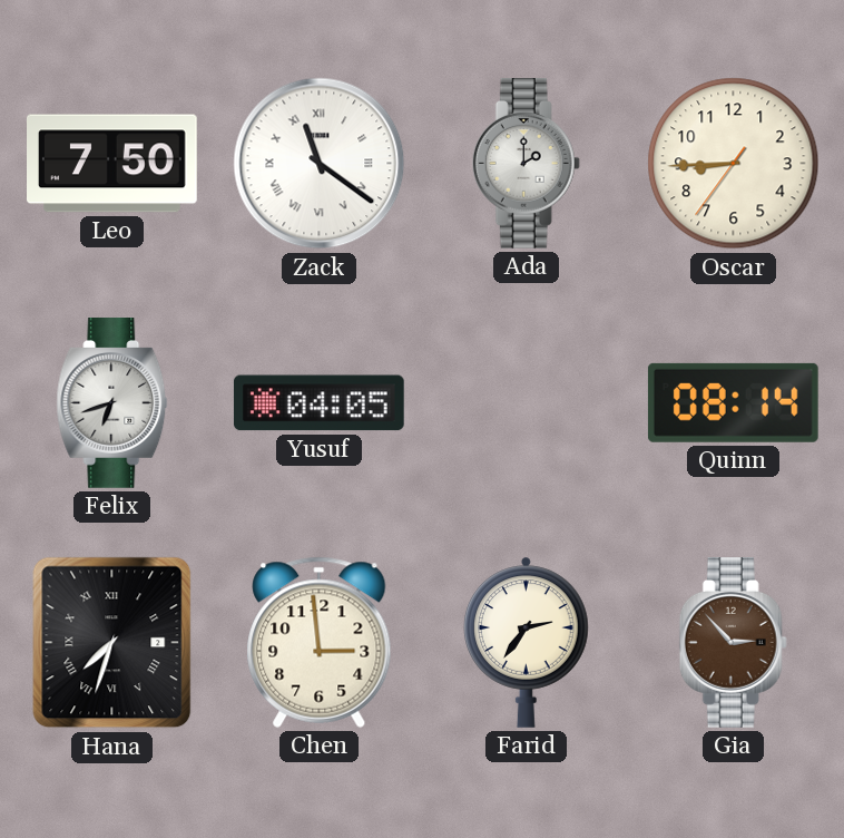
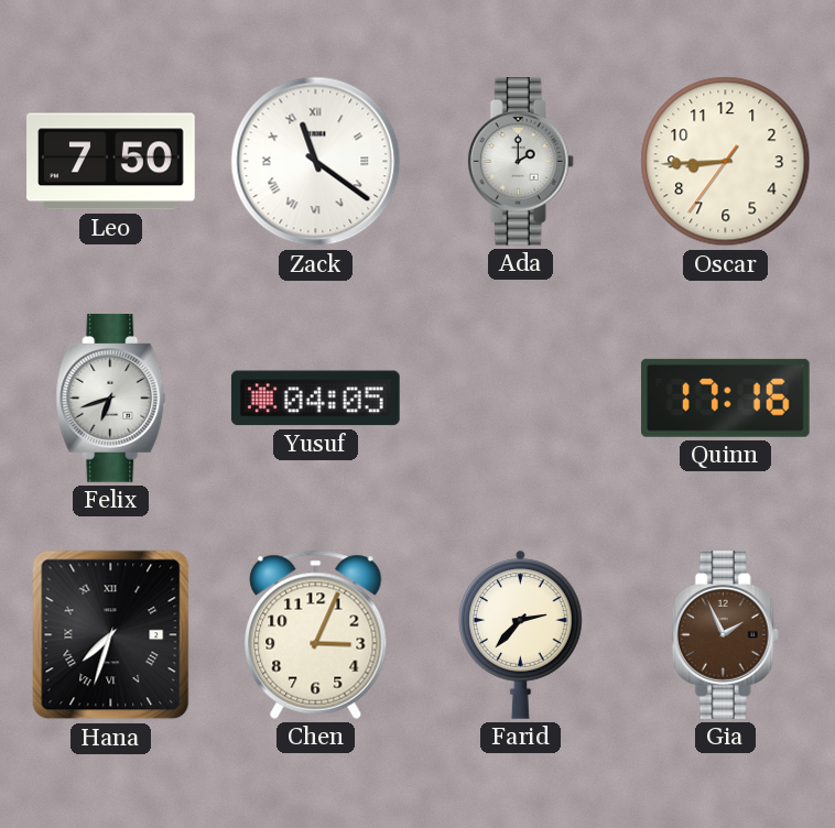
Quinn: 08:14 -> 17:16
Chen: 2:59 -> 3:04
Farid: 2:36 -> 2:37
Gia: 2:53 -> 1:56
